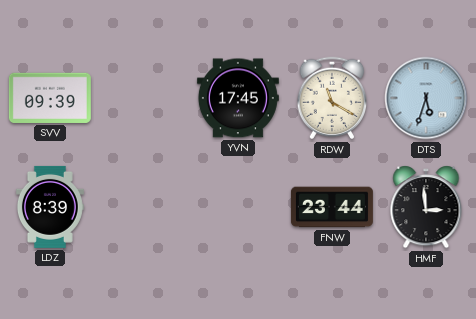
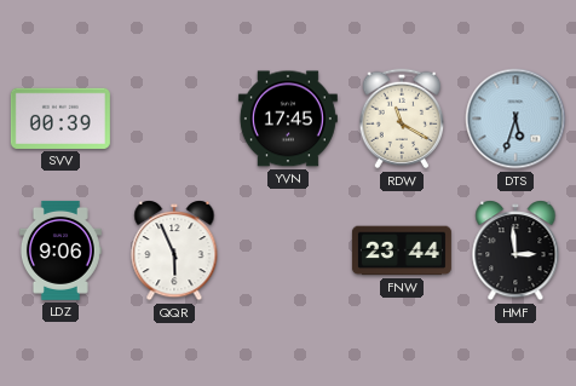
SVV: 09:39 -> 00:39
LDZ: 8:39 -> 9:06
QQR: none -> 5:56
